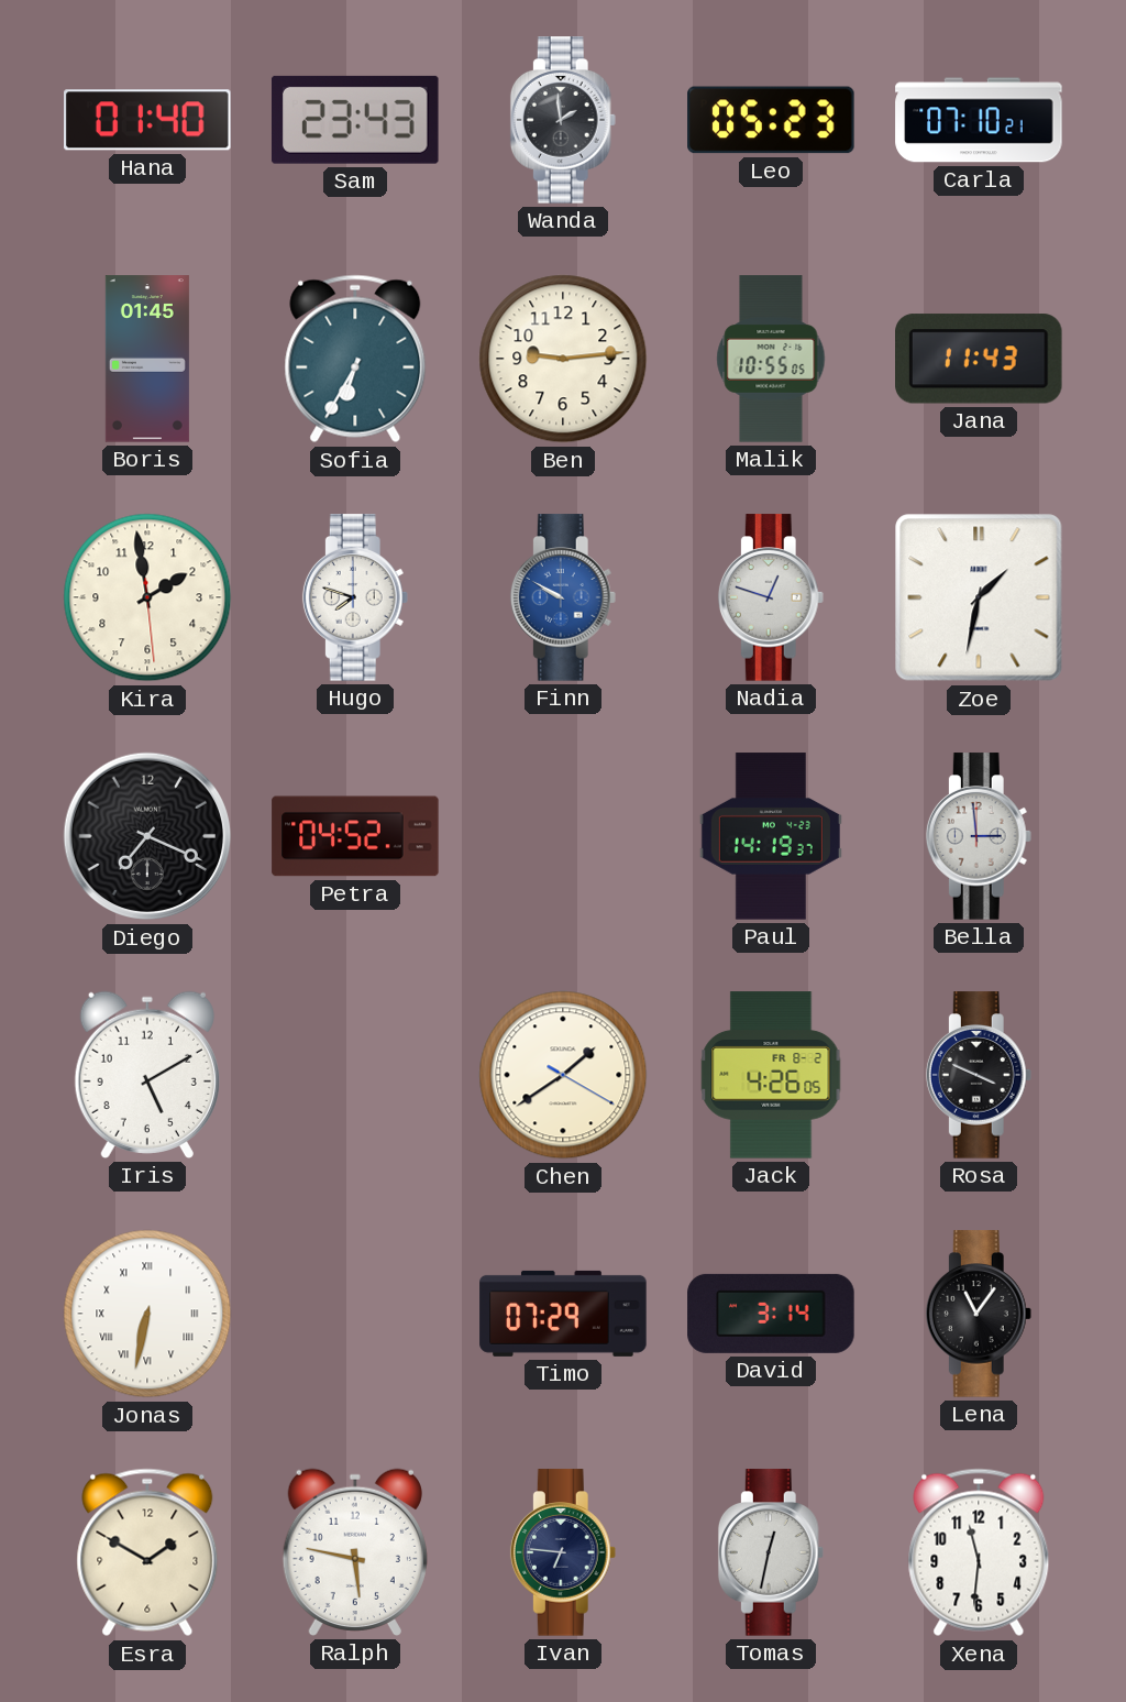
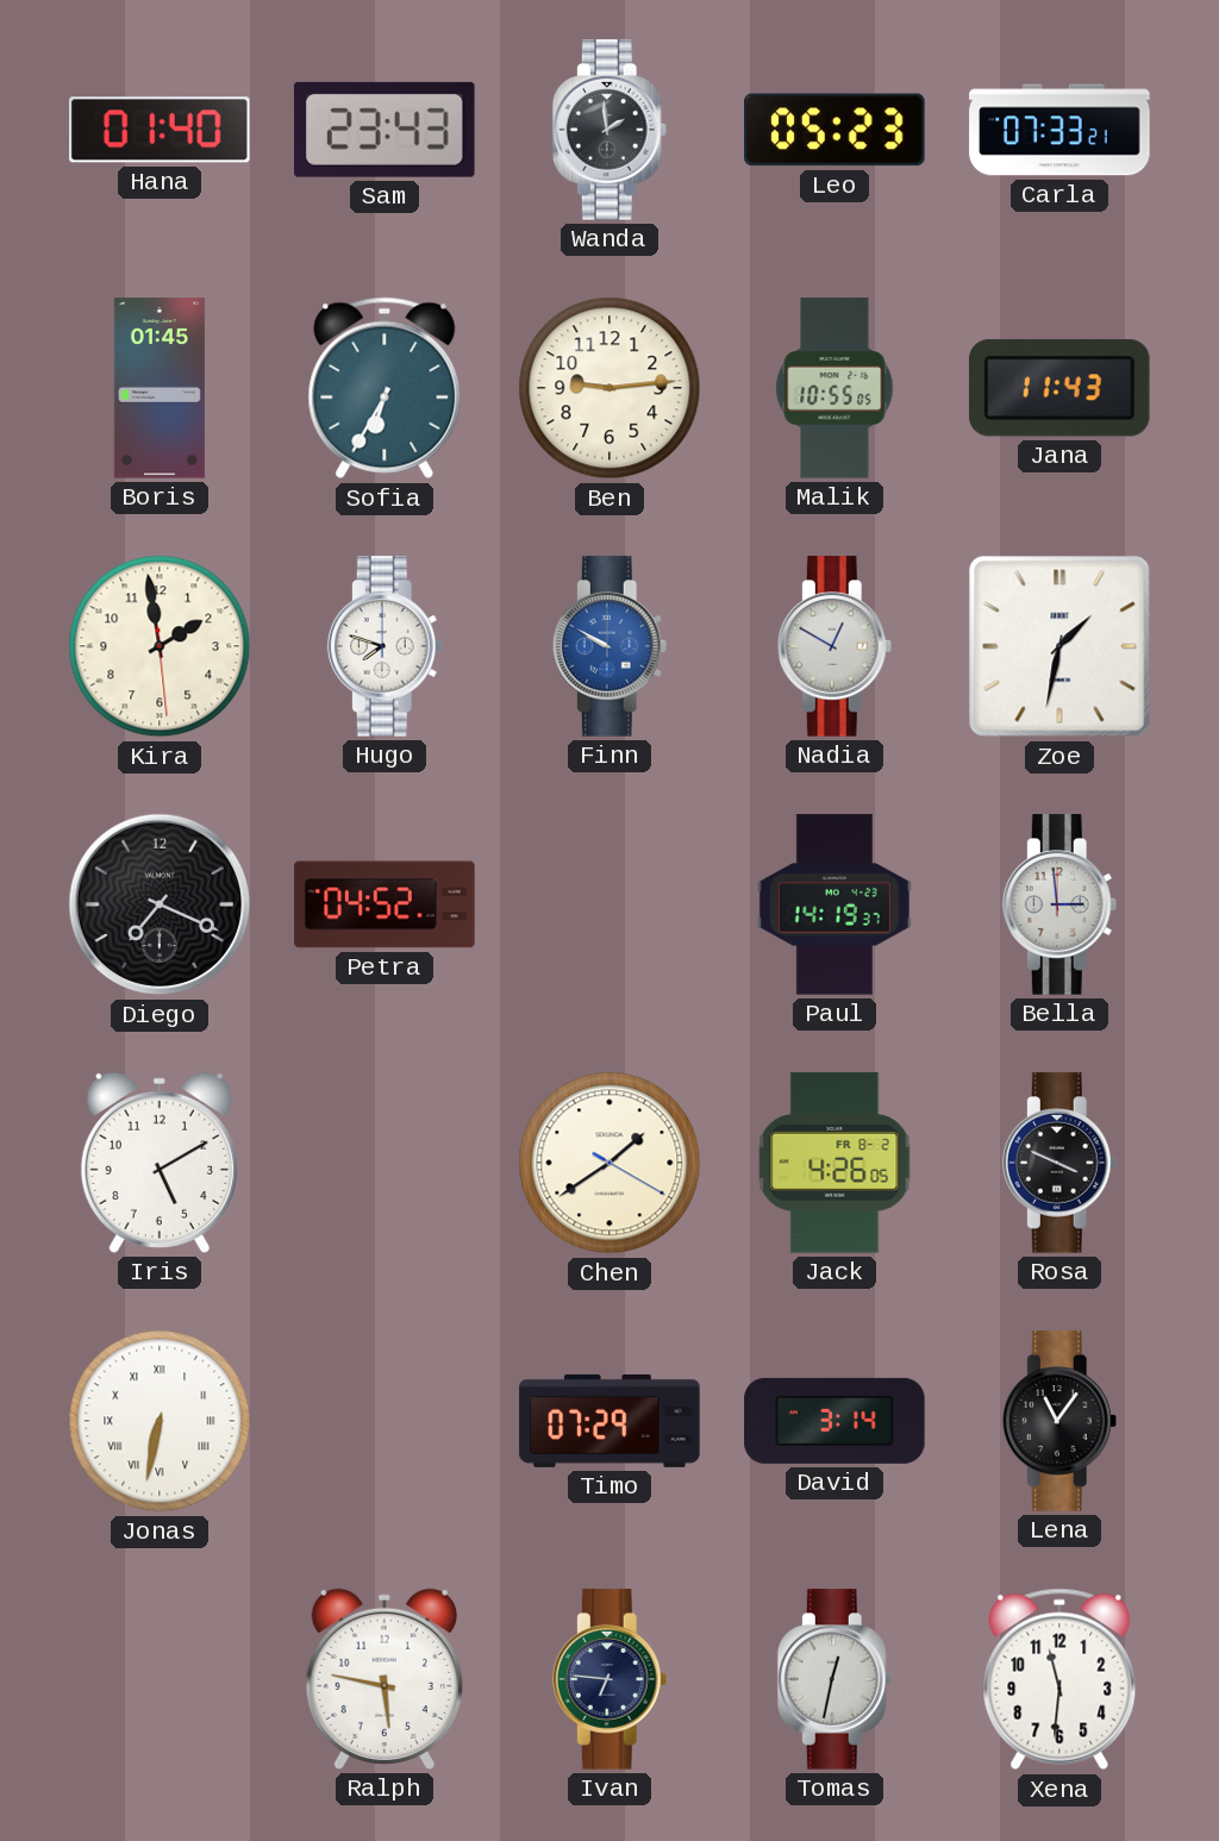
Carla: 07:10 -> 07:33
Nadia: 12:48 -> 12:50
Esra: 1:50 -> none
